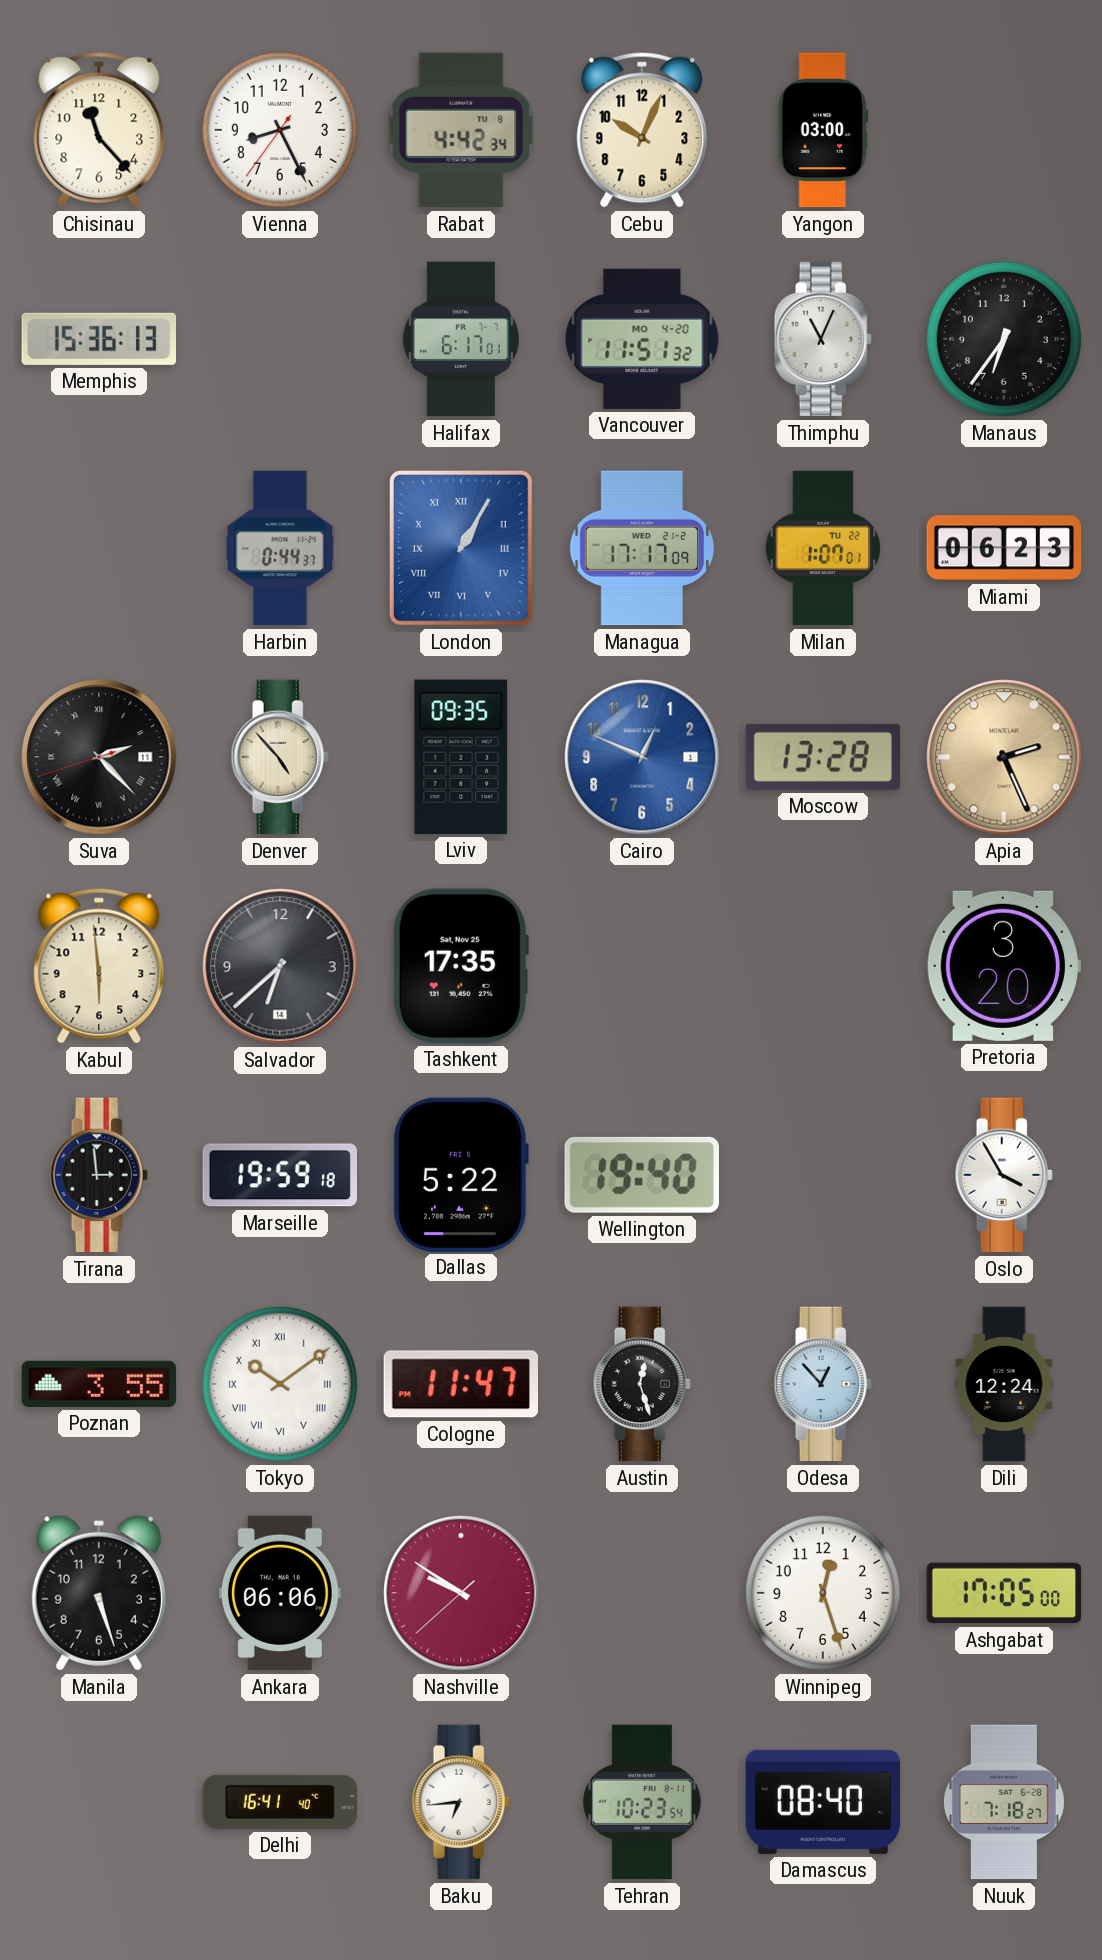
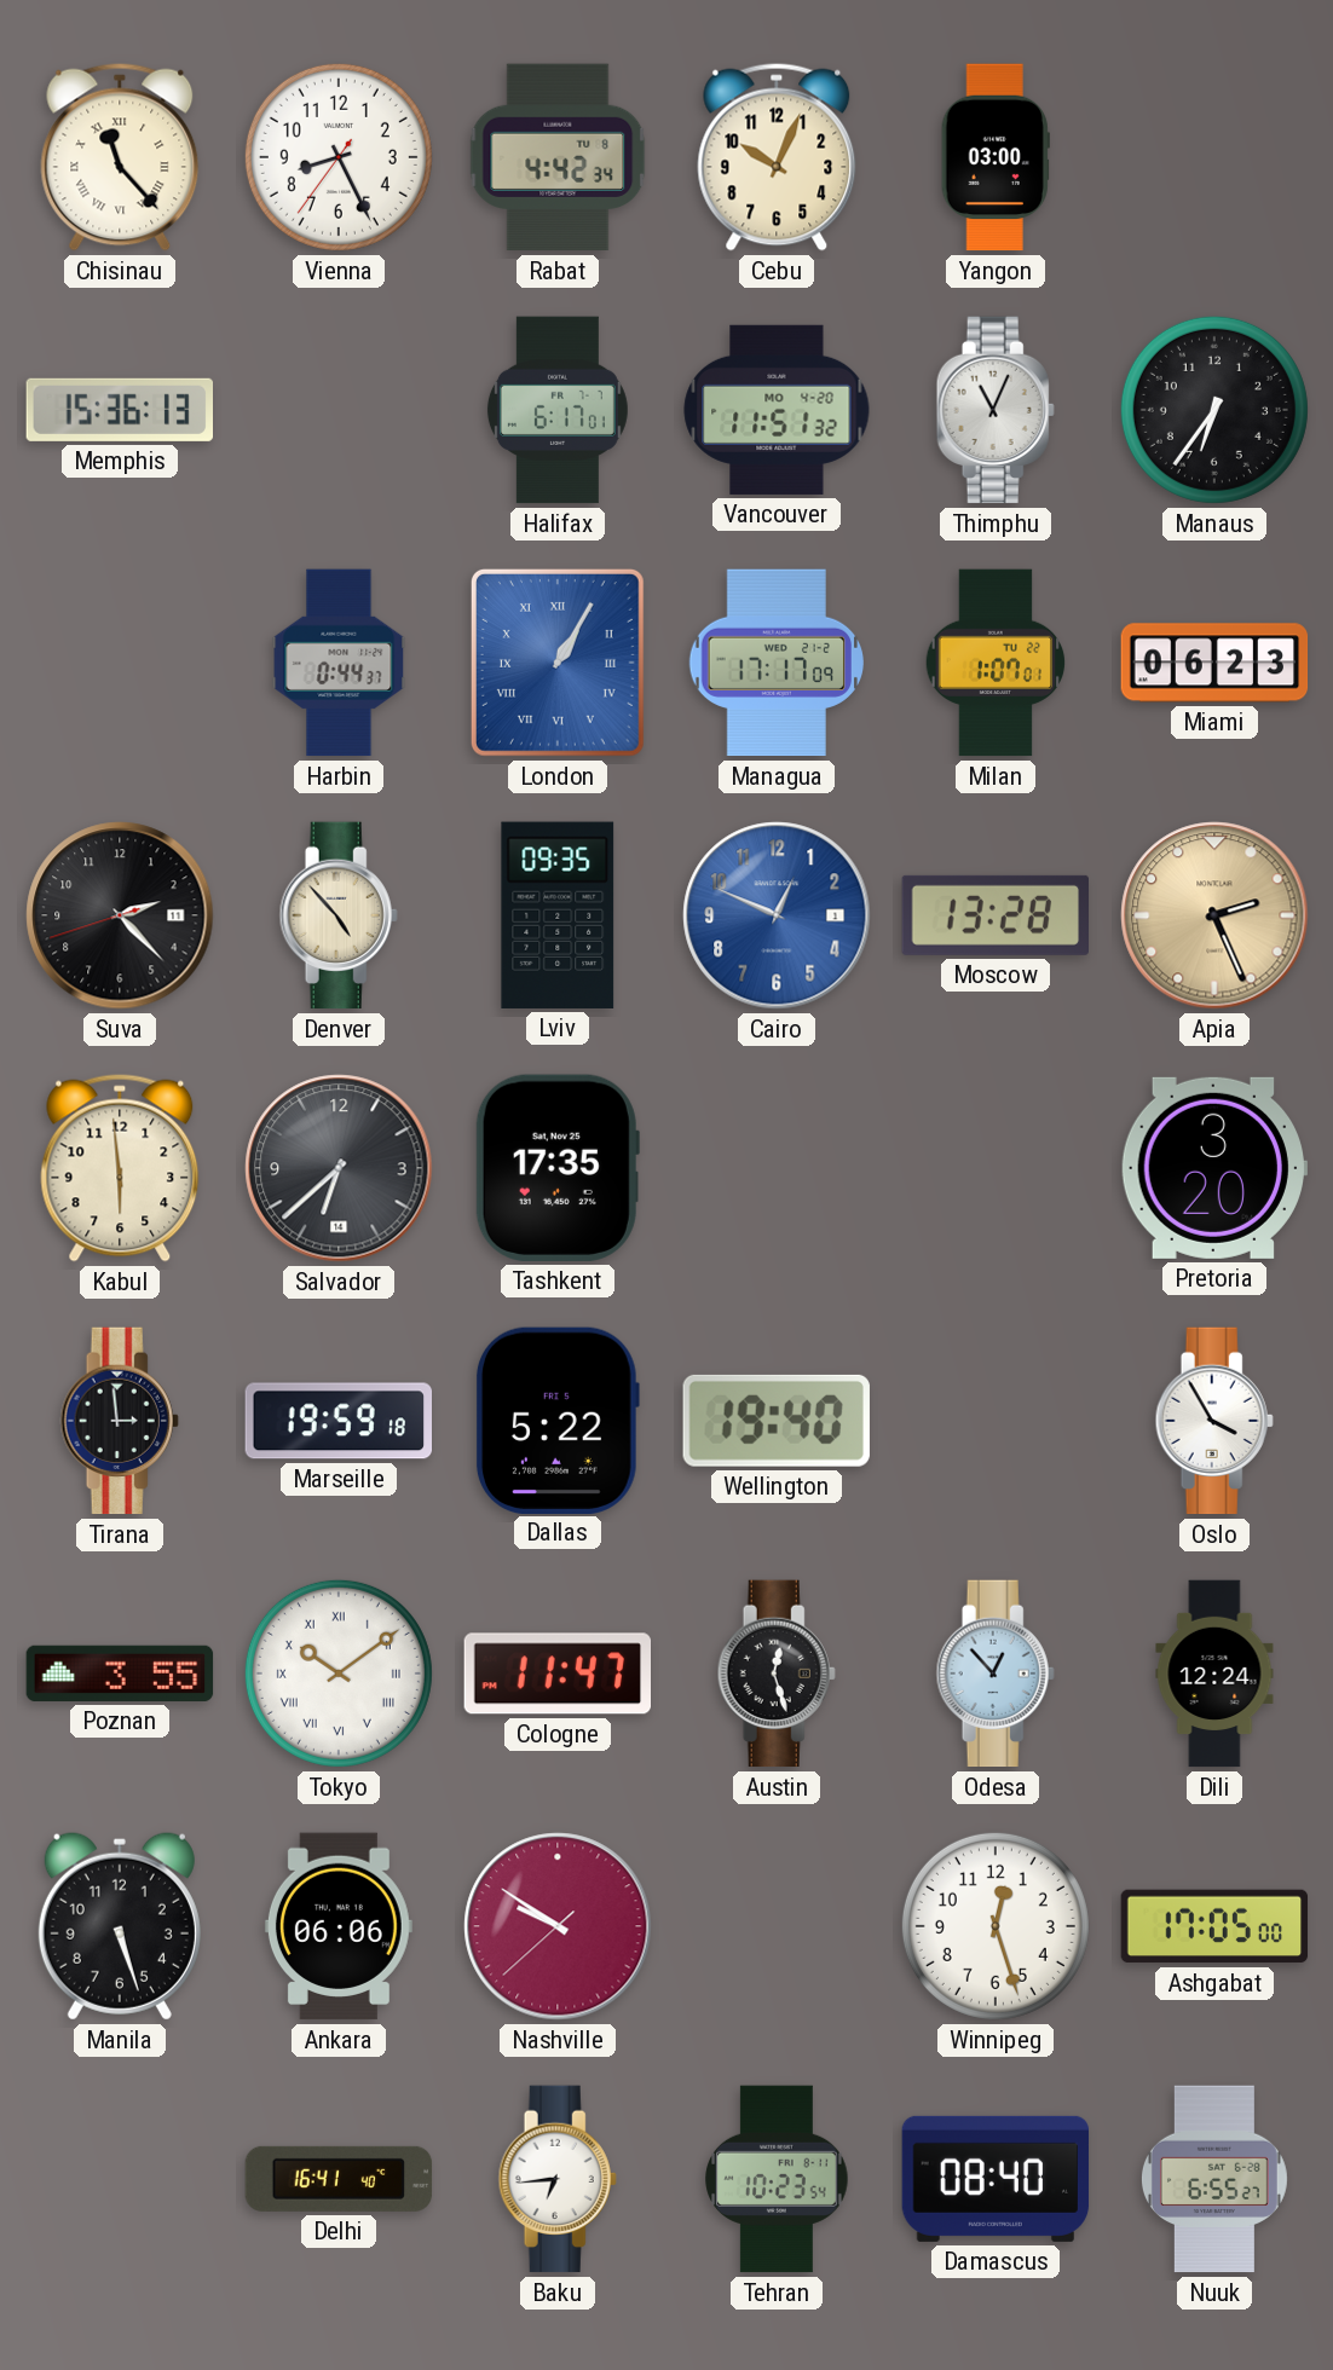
Chisinau numerals: Arabic -> Roman
Suva numerals: Roman -> Arabic
Nuuk: 7:18 -> 6:55
